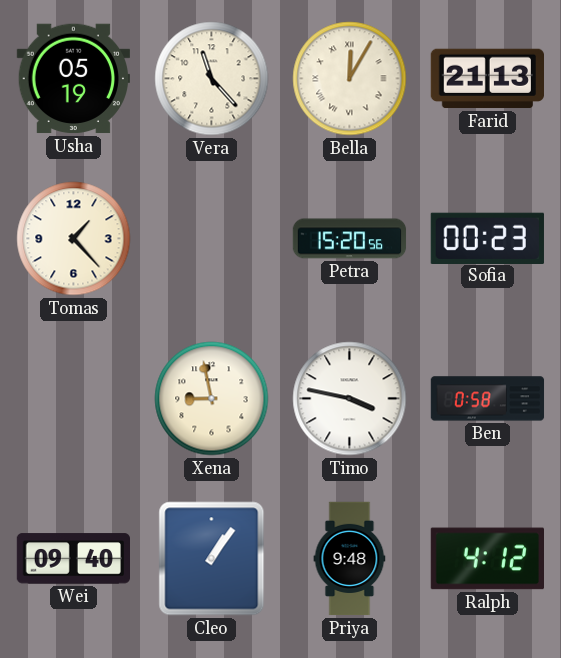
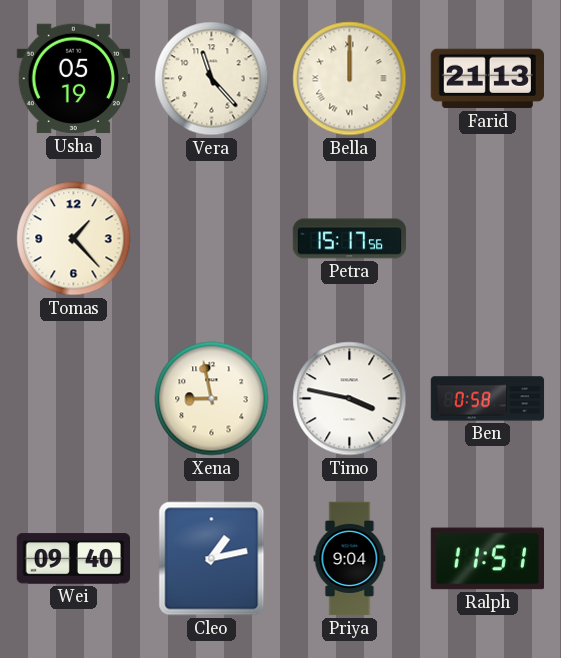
Bella: 12:05 -> 12:00
Petra: 15:20 -> 15:17
Sofia: 00:23 -> none
Cleo: 1:06 -> 1:13
Priya: 9:48 -> 9:04
Ralph: 4:12 -> 11:51
